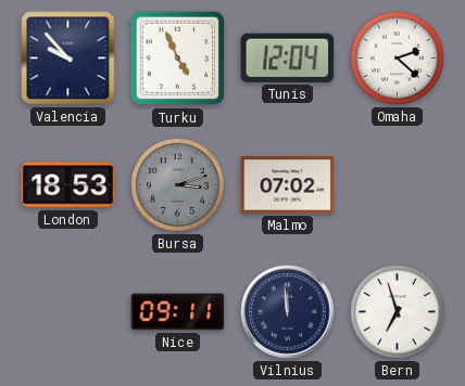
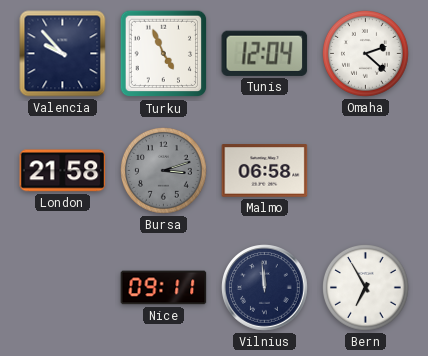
London: 18:53 -> 21:58
Malmo: 07:02 -> 06:58
Bern: 6:57 -> 6:55
